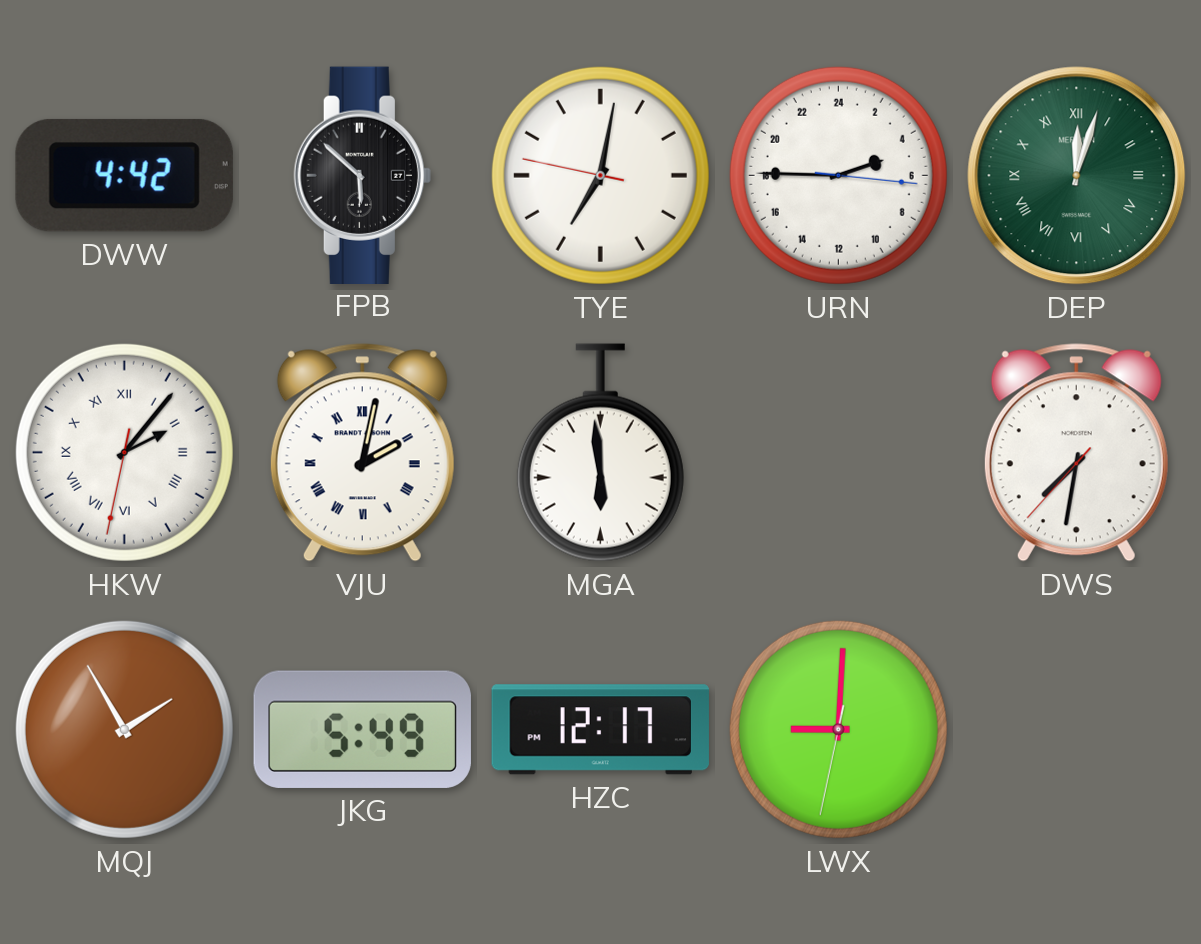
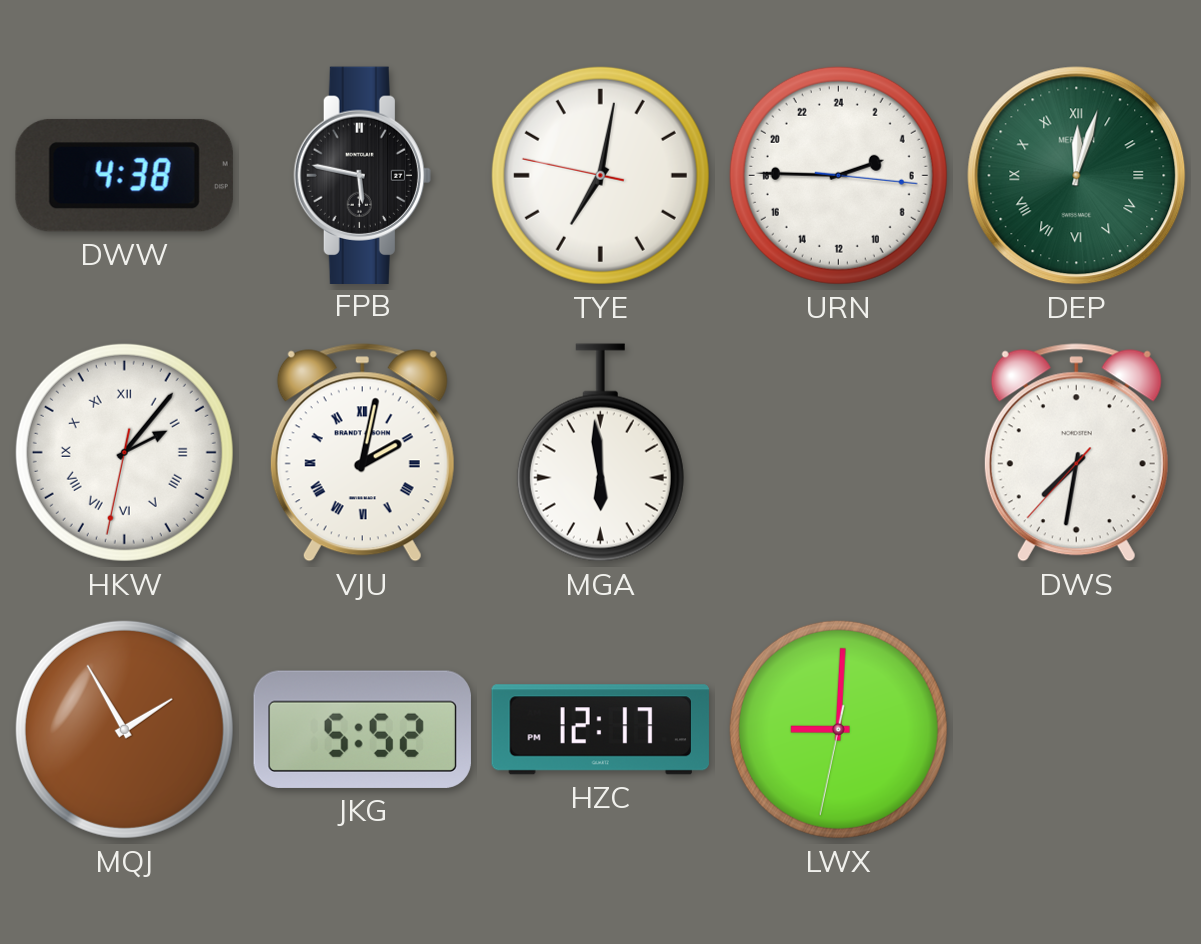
DWW: 4:42 -> 4:38
FPB: 5:52 -> 5:47
JKG: 5:49 -> 5:52
